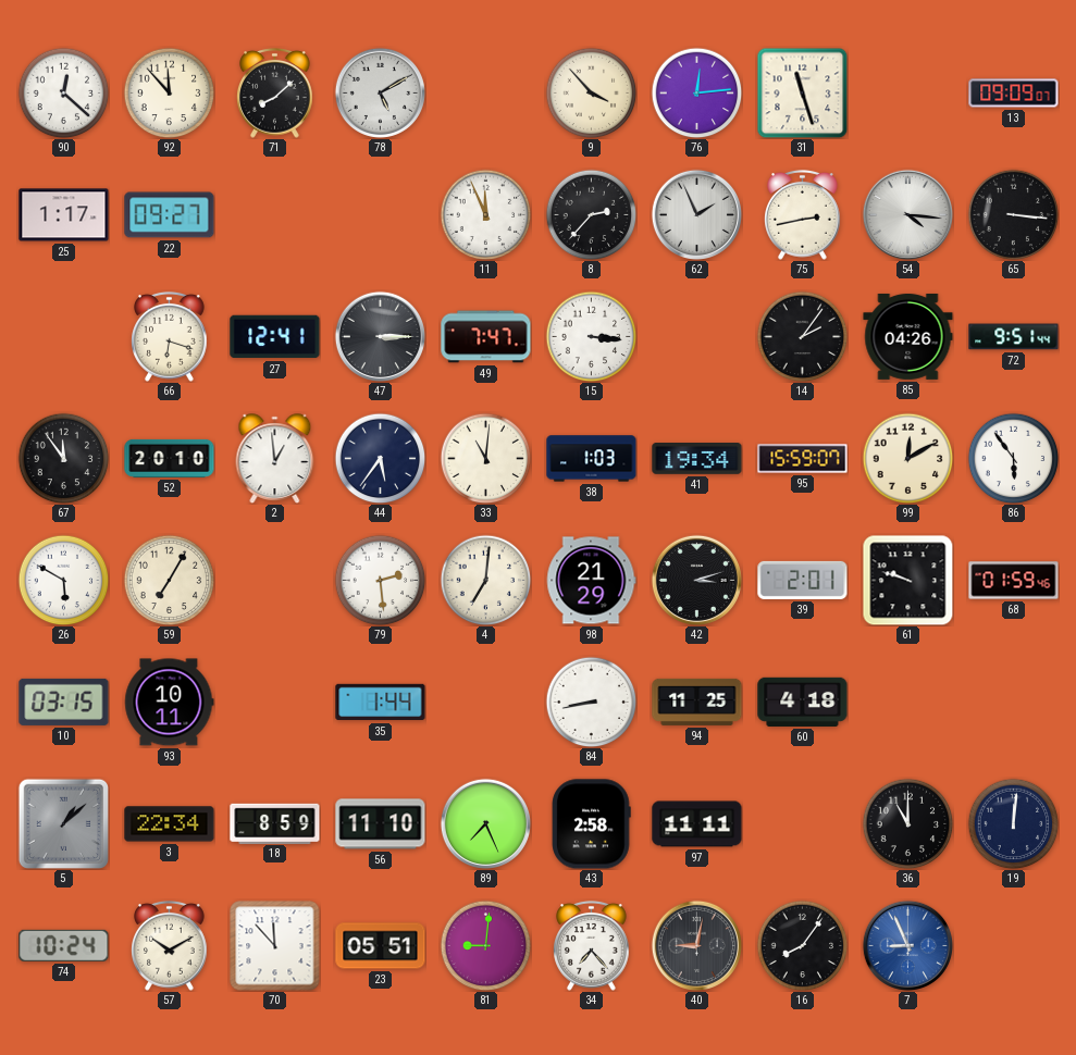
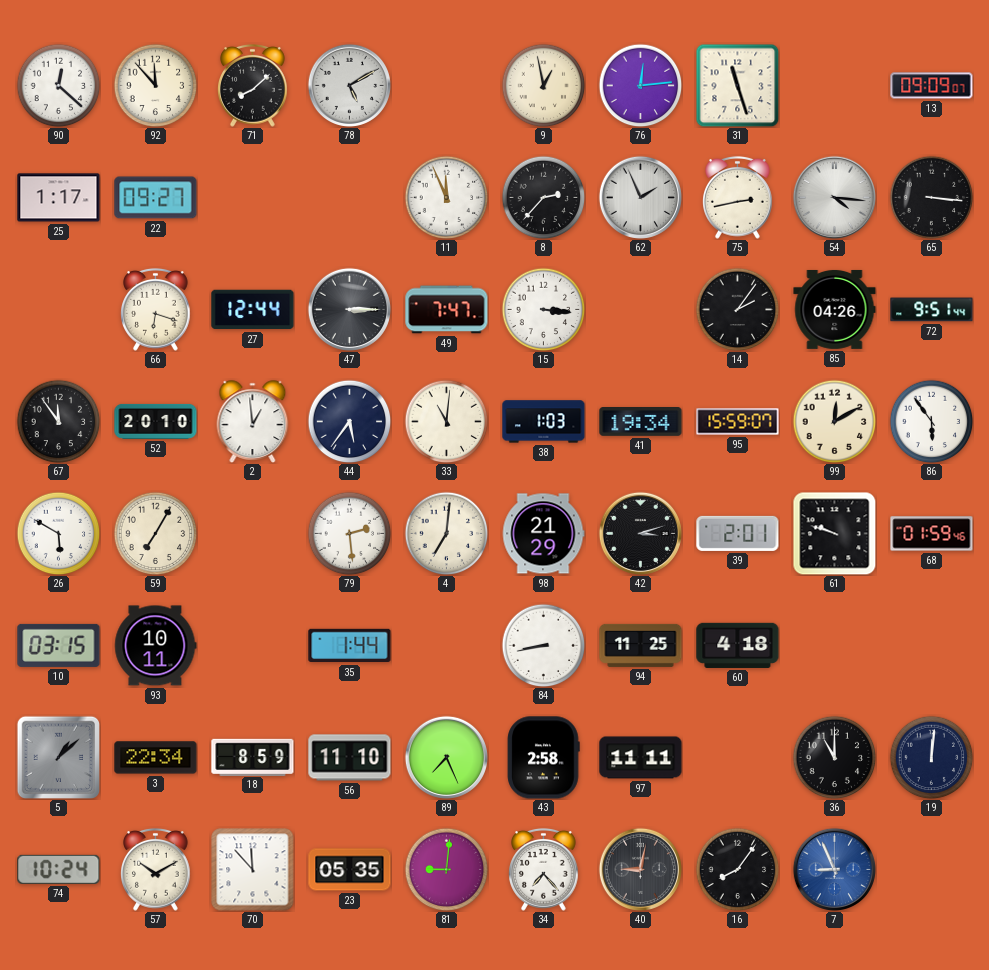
9: 3:53 -> 12:58
27: 12:41 -> 12:44
23: 05:51 -> 05:35
